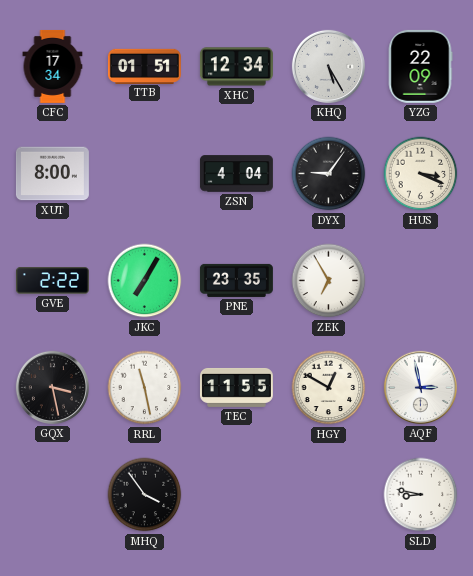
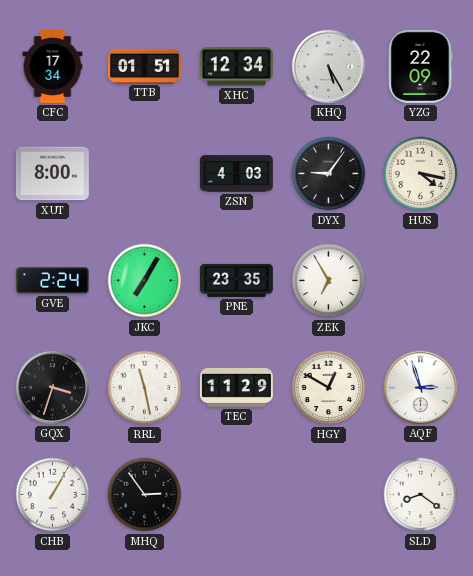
ZSN: 4:04 -> 4:03
HUS: 3:19 -> 4:17
GVE: 2:22 -> 2:24
GQX: 3:28 -> 3:33
TEC: 11:55 -> 11:29
AQF: 2:58 -> 2:57
CHB: none -> 1:05
MHQ: 3:54 -> 2:54
SLD: 8:47 -> 8:21
